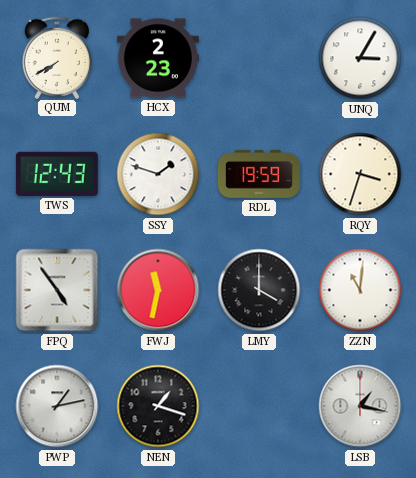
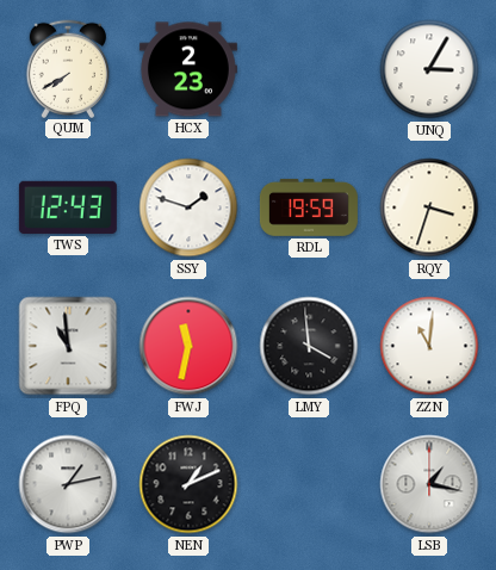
FPQ: 4:54 -> 10:59
LMY: 4:00 -> 3:59
NEN: 1:18 -> 1:11
